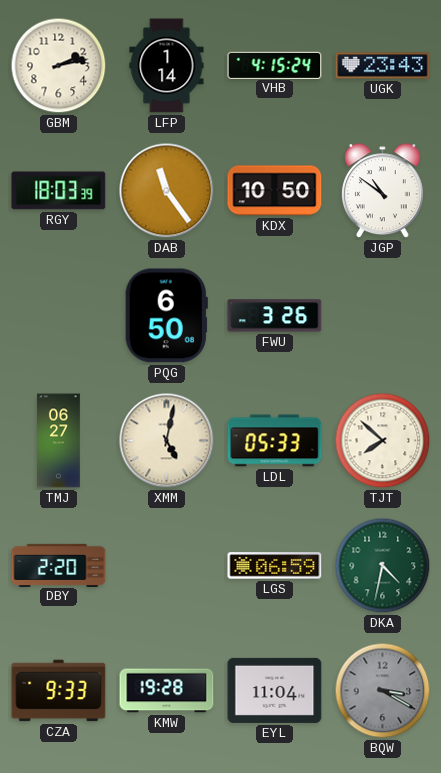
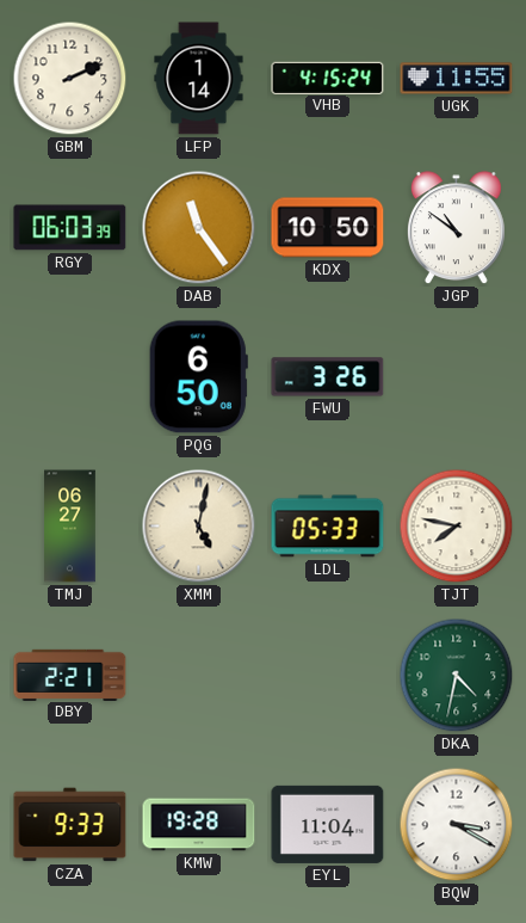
GBM: 2:13 -> 2:11
UGK: 23:43 -> 11:55
RGY: 18:03 -> 06:03
TJT: 7:52 -> 7:47
DBY: 2:20 -> 2:21
LGS: 06:59 -> none
BQW dial: grey -> white
